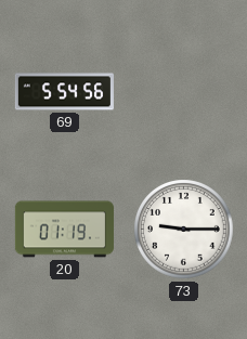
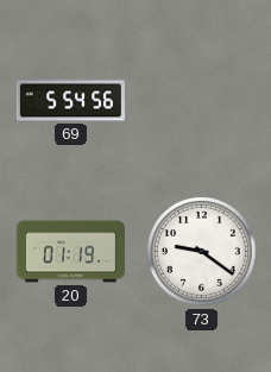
73: 9:15 -> 9:21
